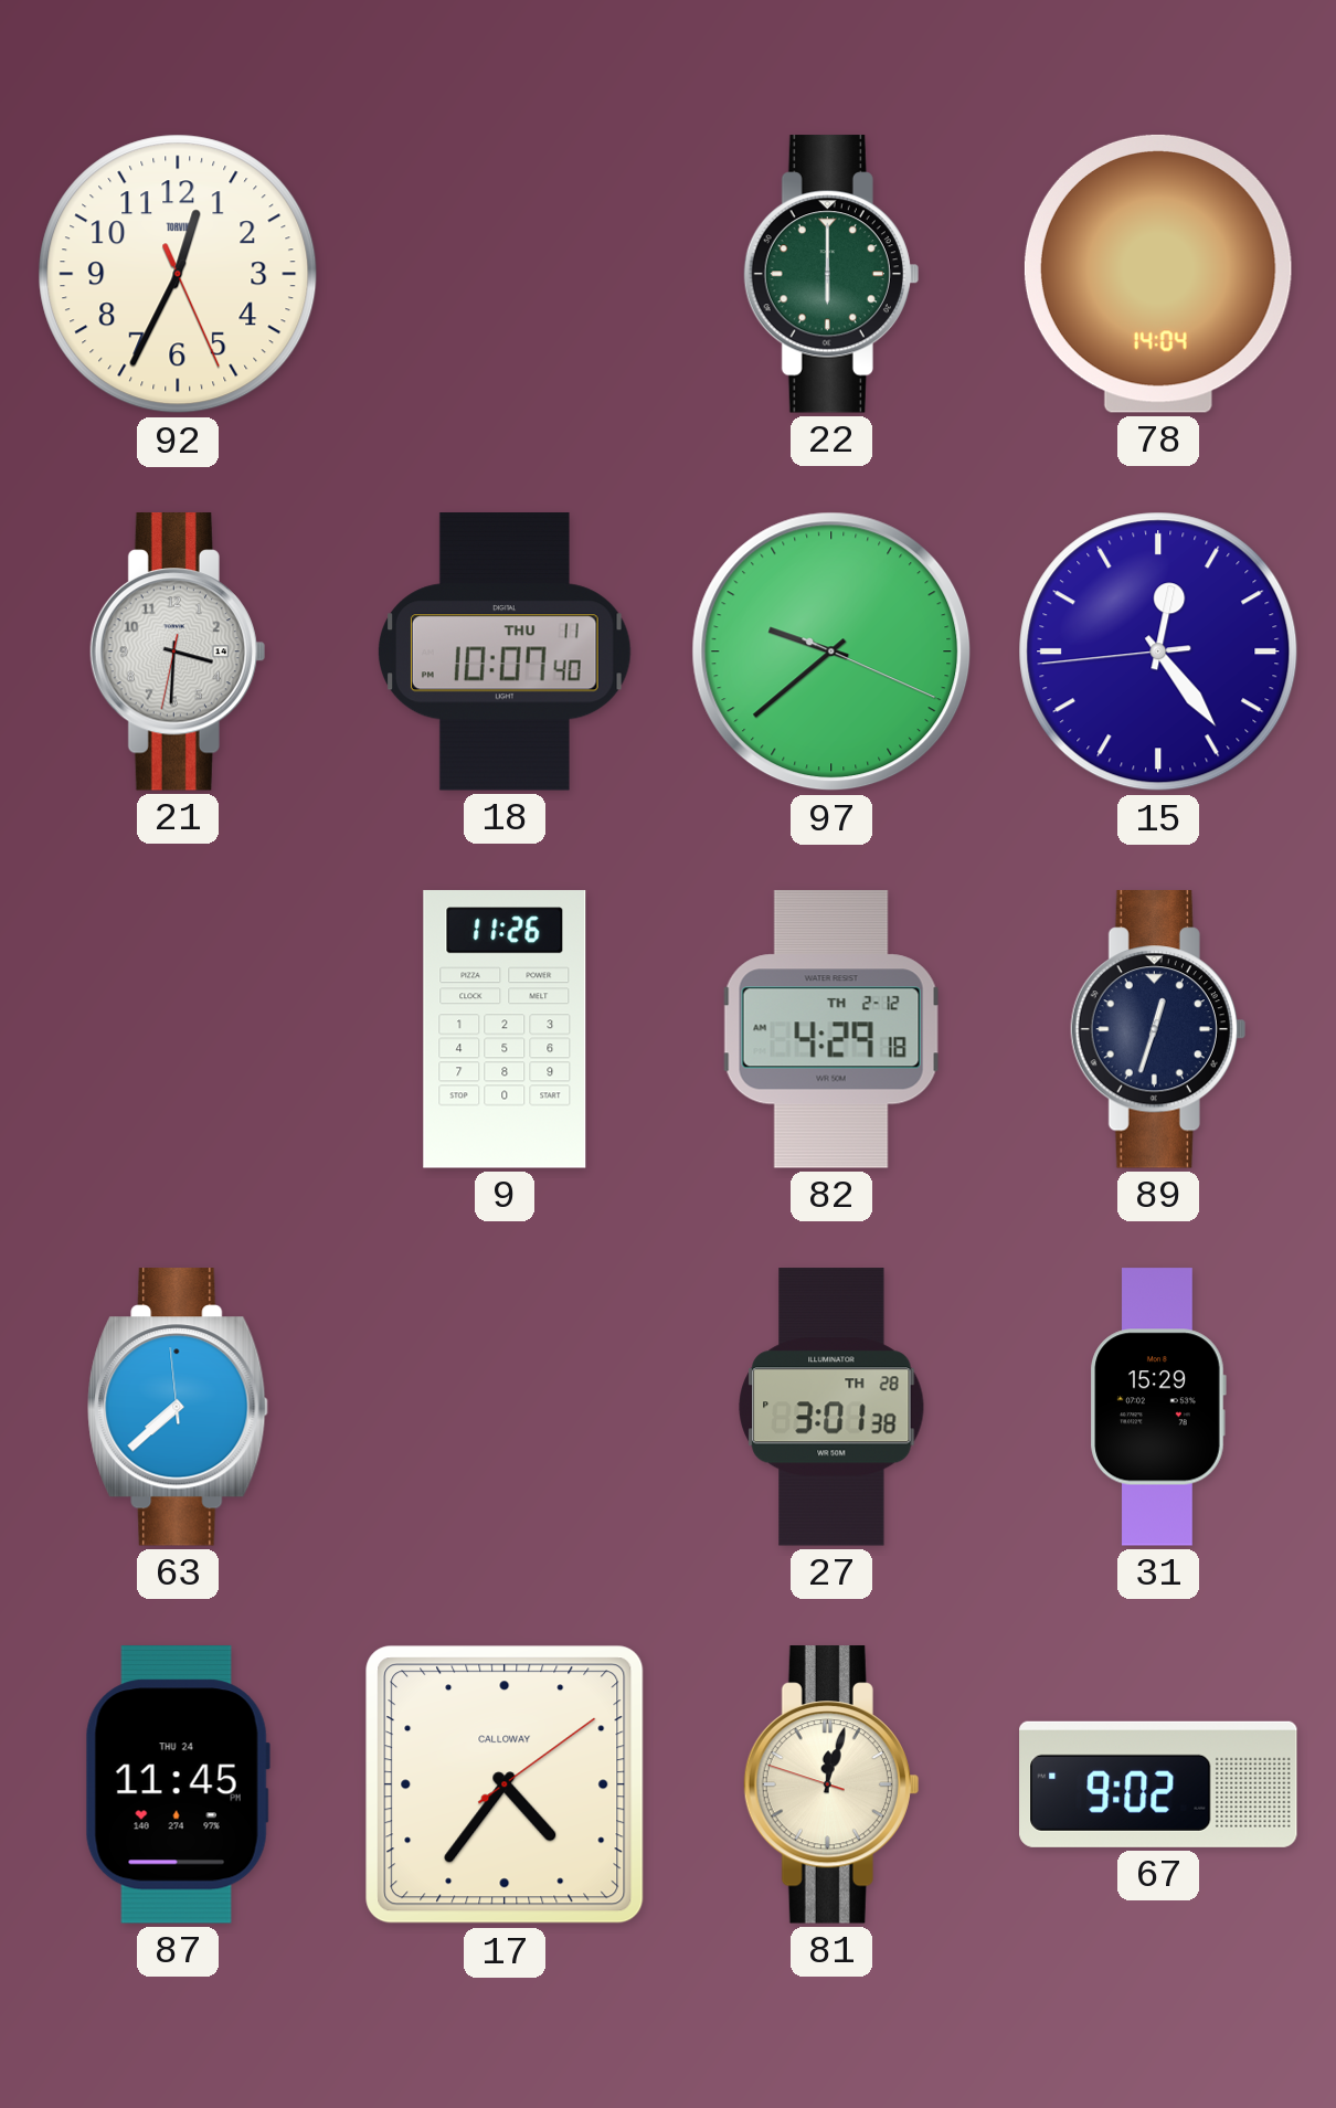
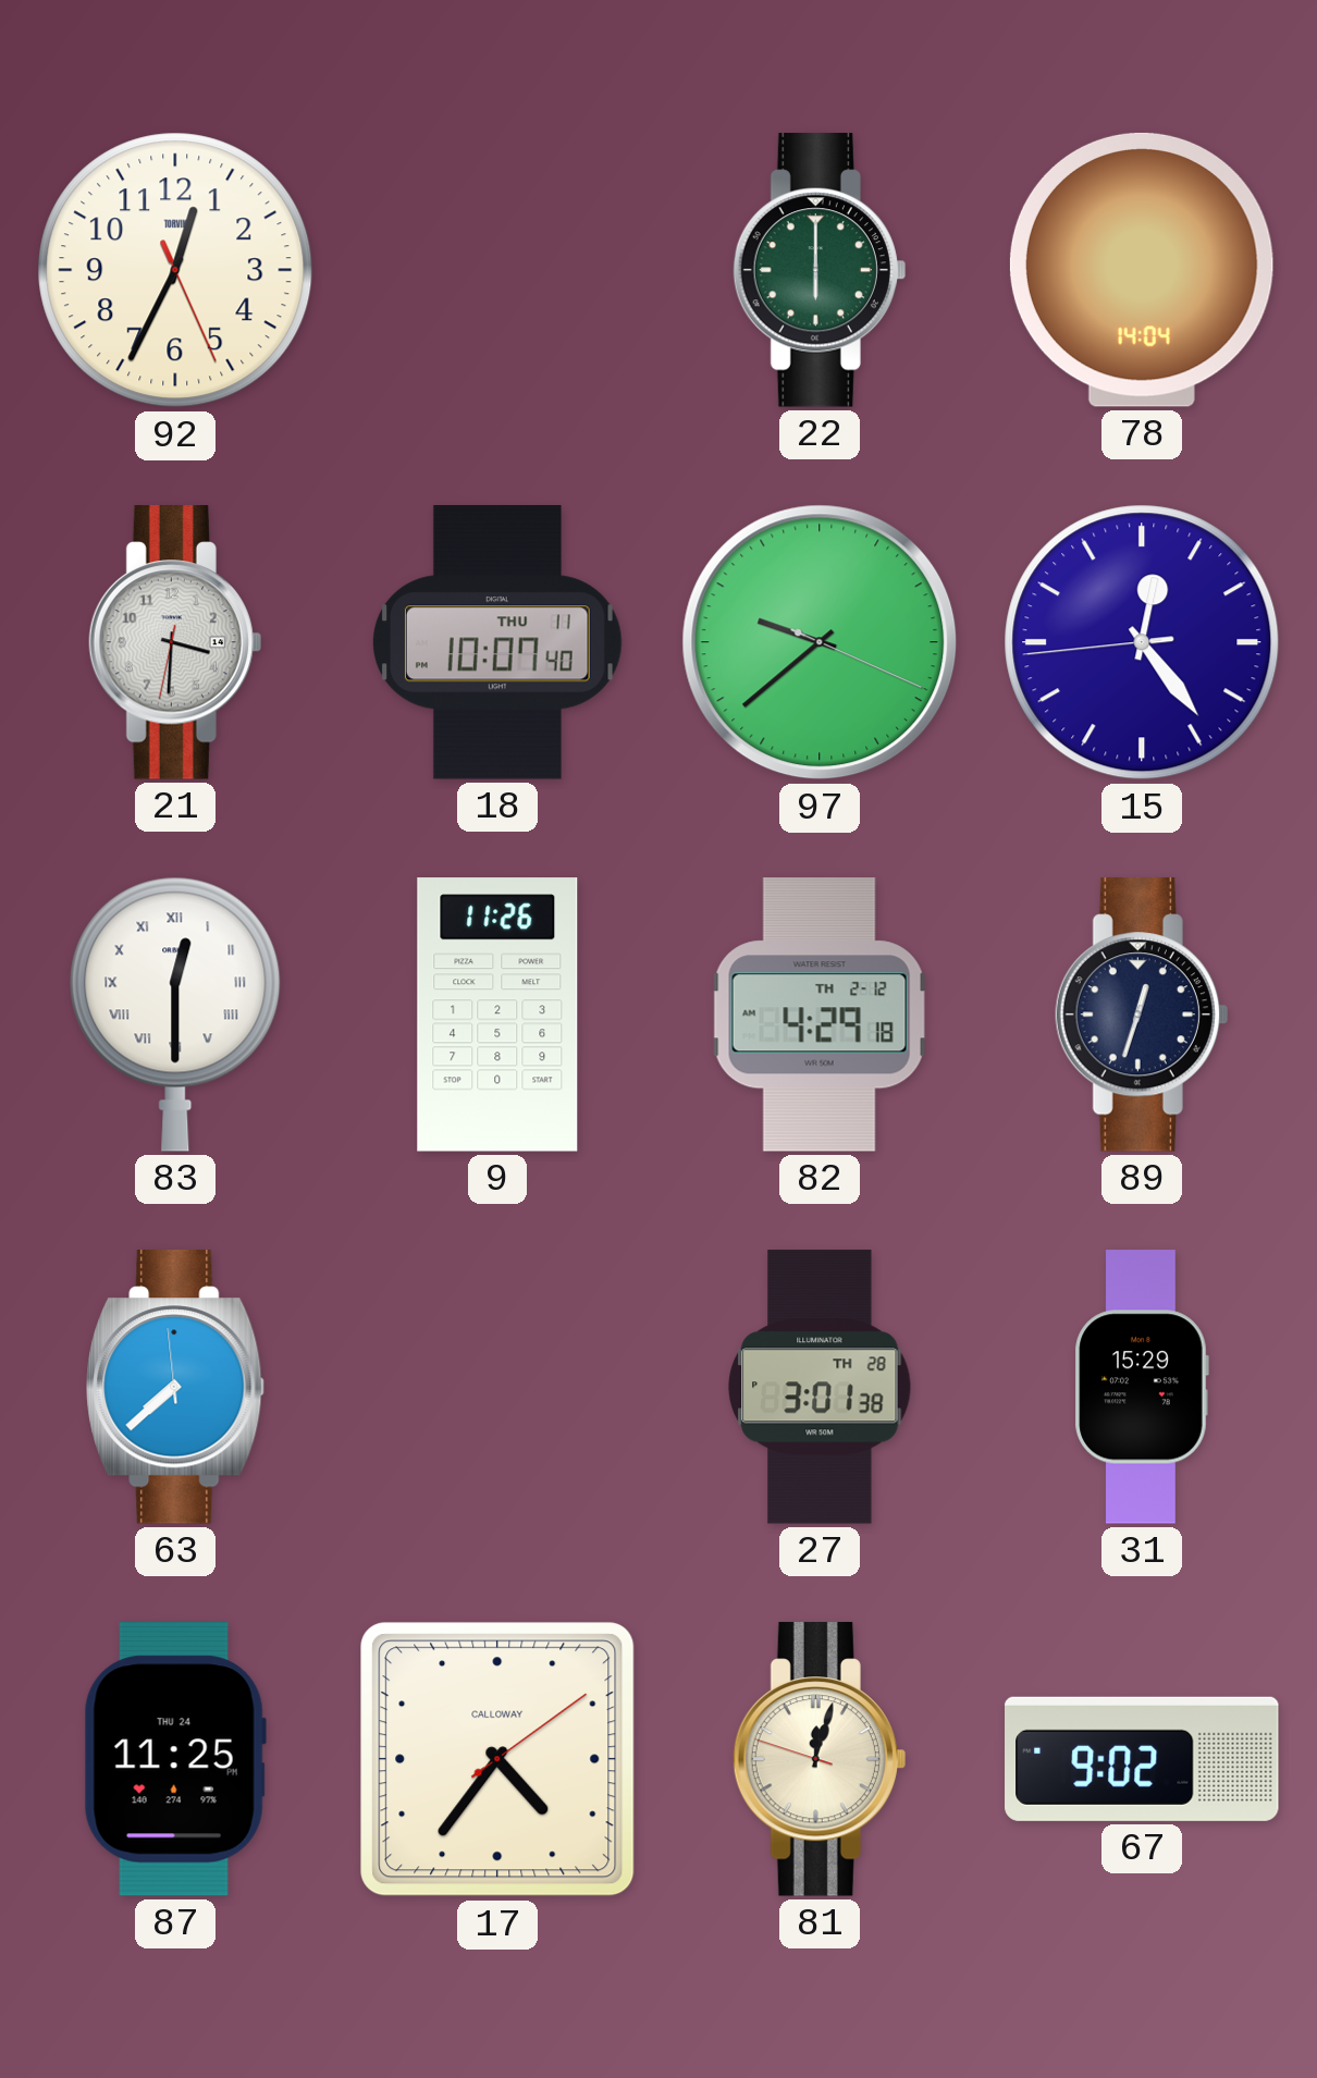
83: none -> 12:30
87: 11:45 -> 11:25
